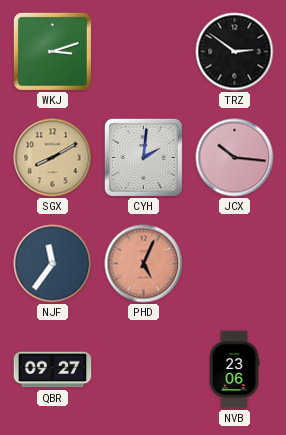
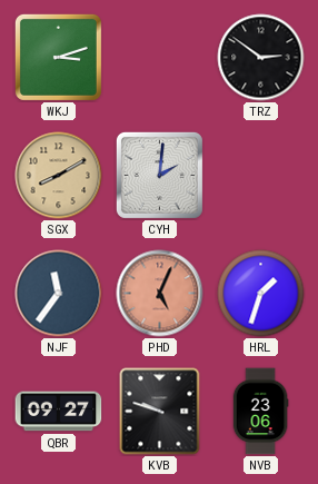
JCX: 10:16 -> none
HRL: none -> 1:33
KVB: none -> 9:48
